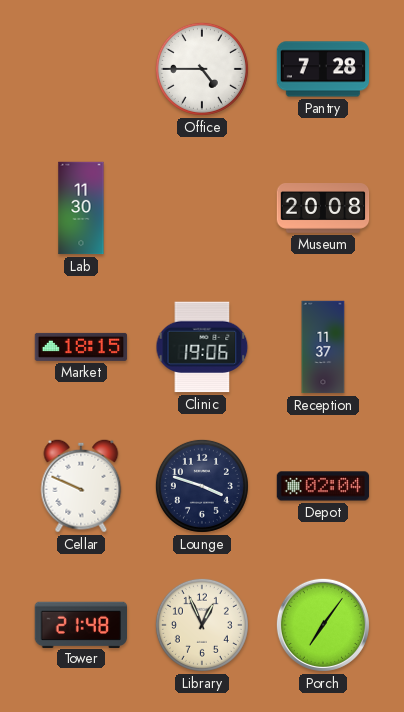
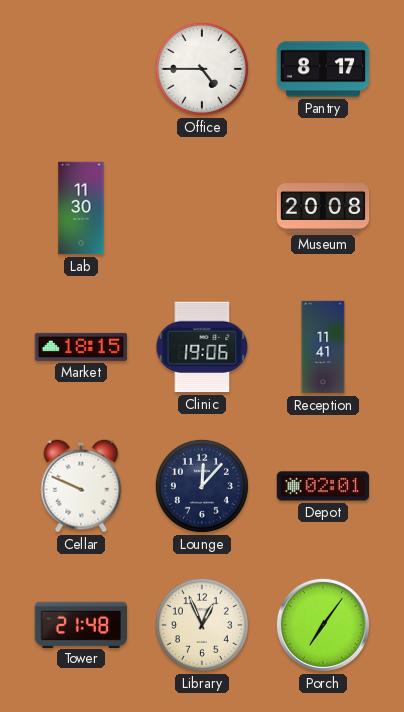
Pantry: 7:28 -> 8:17
Reception: 11:37 -> 11:41
Lounge: 3:48 -> 12:07
Depot: 02:04 -> 02:01
